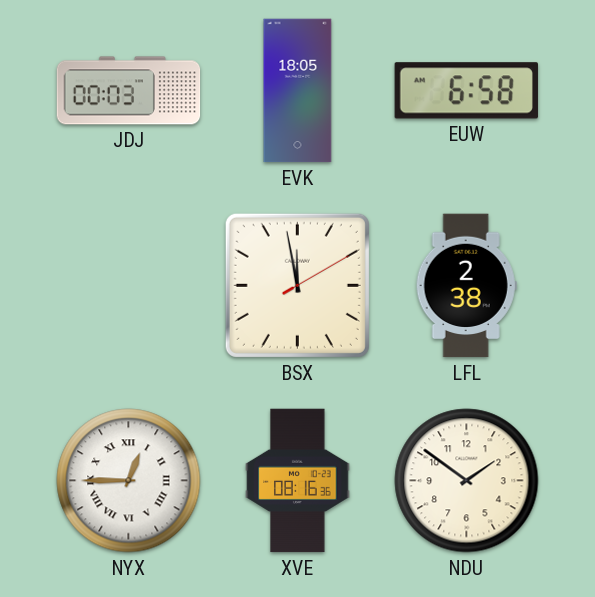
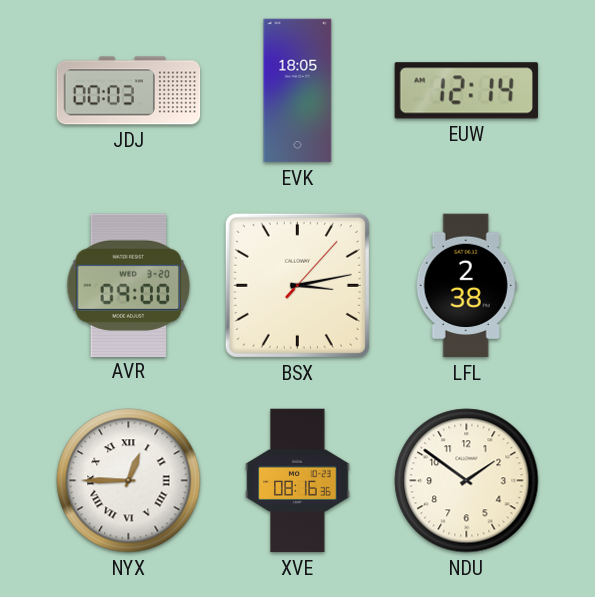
EUW: 6:58 -> 12:14
AVR: none -> 09:00
BSX: 11:58 -> 3:13
